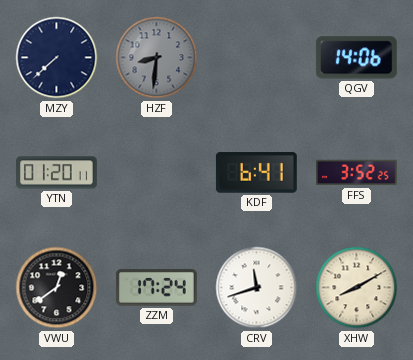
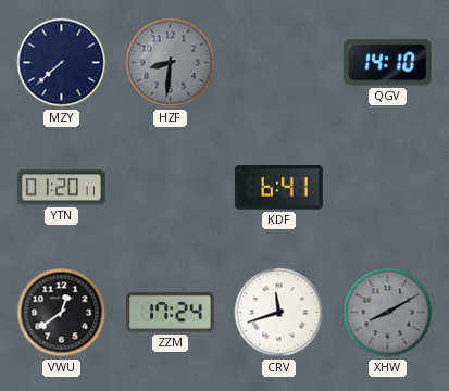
QGV: 14:06 -> 14:10
FFS: 3:52 -> none
XHW dial: cream -> grey
